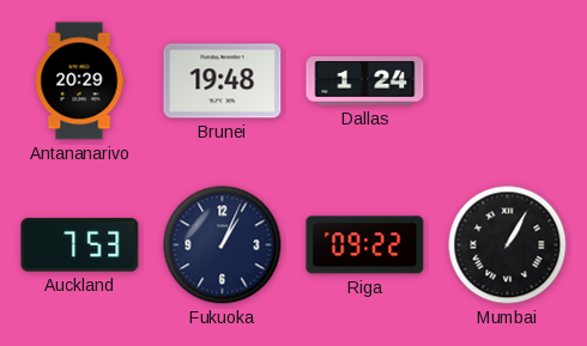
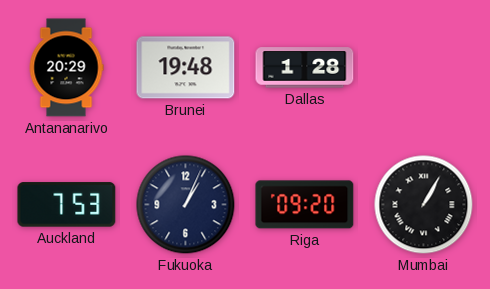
Dallas: 1:24 -> 1:28
Riga: 09:22 -> 09:20
